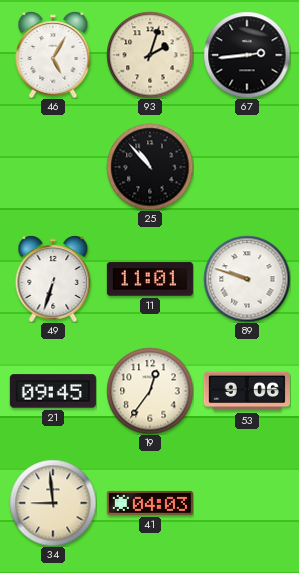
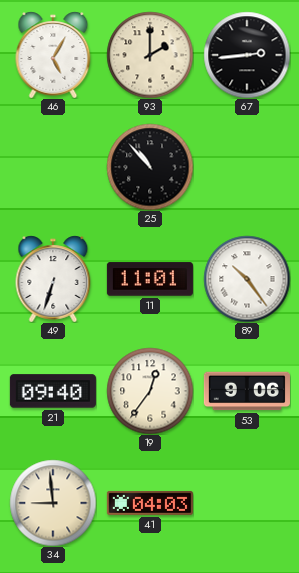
93: 2:03 -> 2:00
89: 9:48 -> 10:24
21: 09:45 -> 09:40
